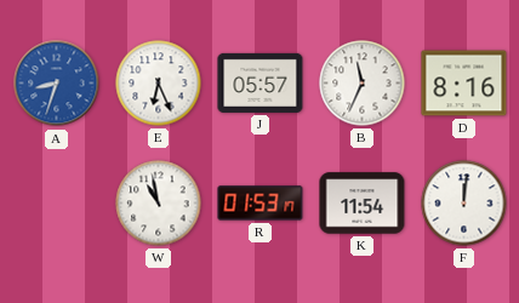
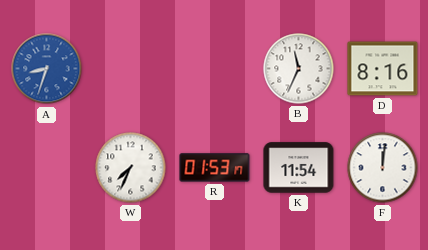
E: 6:26 -> none
J: 05:57 -> none
W: 10:58 -> 7:34
